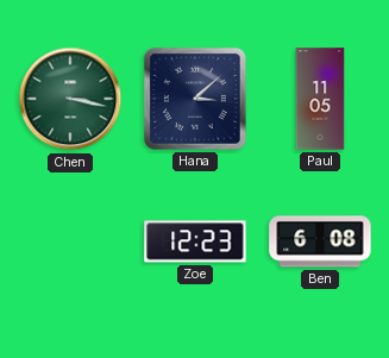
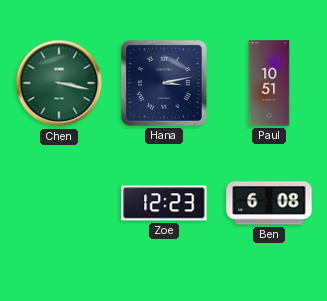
Hana: 3:08 -> 3:13
Paul: 11:05 -> 10:51
